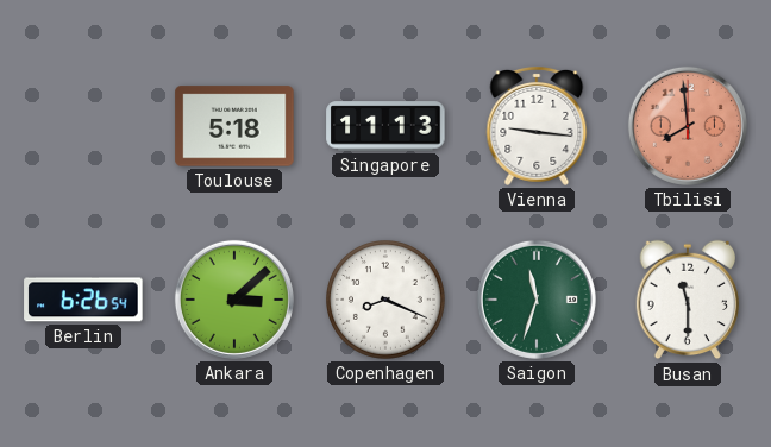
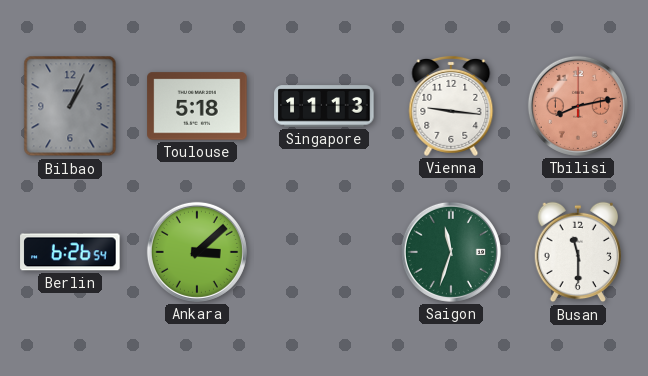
Bilbao: none -> 1:04
Tbilisi: 7:59 -> 8:13
Copenhagen: 8:19 -> none
